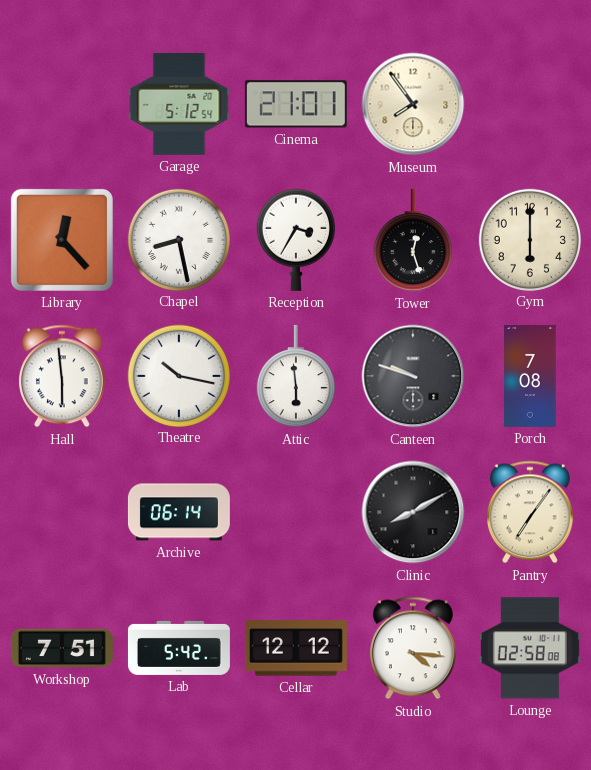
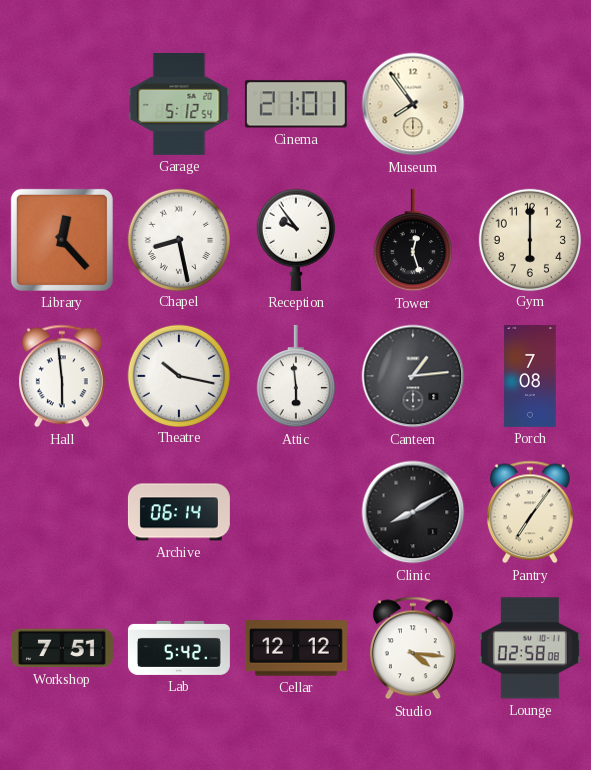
Reception: 3:35 -> 9:54
Canteen: 9:48 -> 1:14
